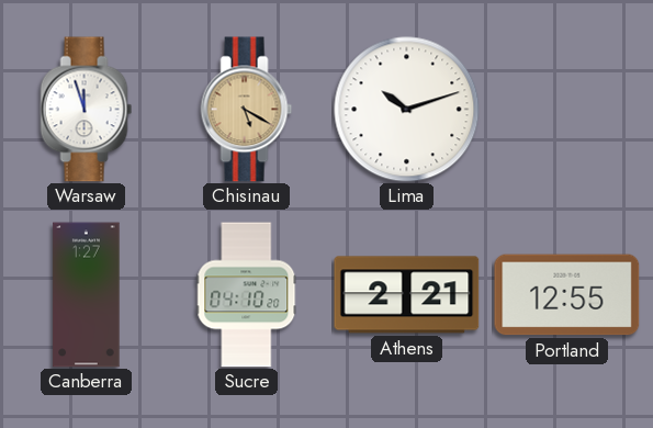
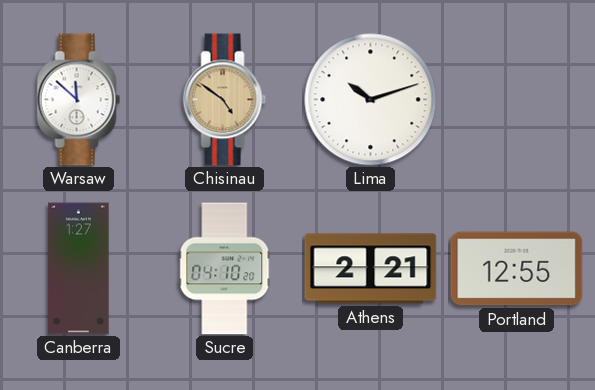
Warsaw: 11:57 -> 11:52
Chisinau: 5:20 -> 4:51
